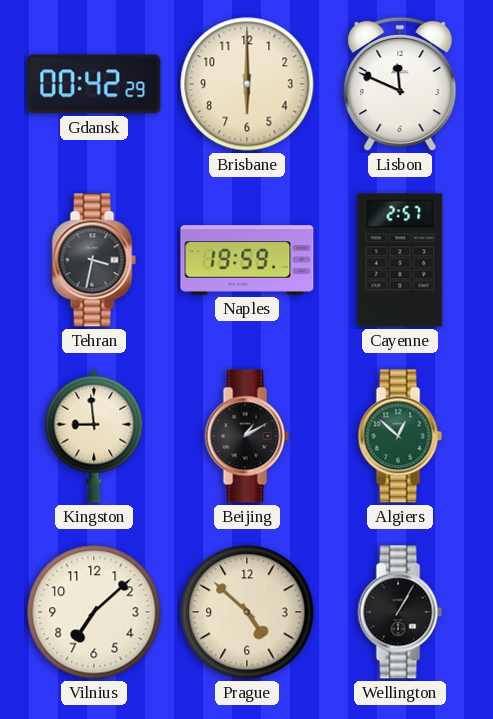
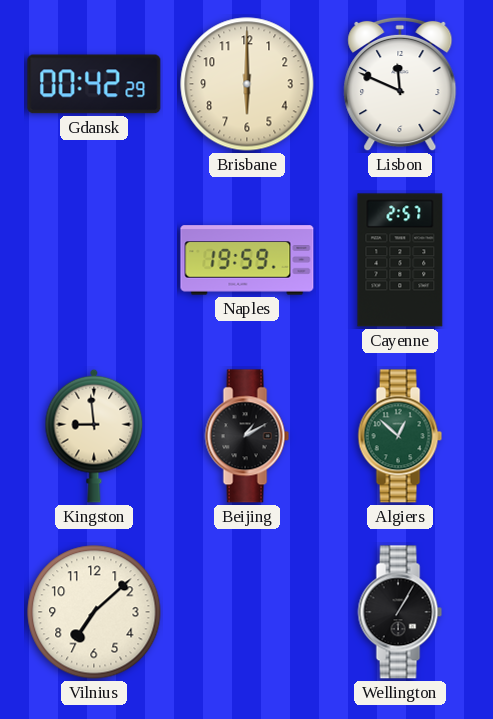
Tehran: 3:32 -> none
Prague: 4:52 -> none
